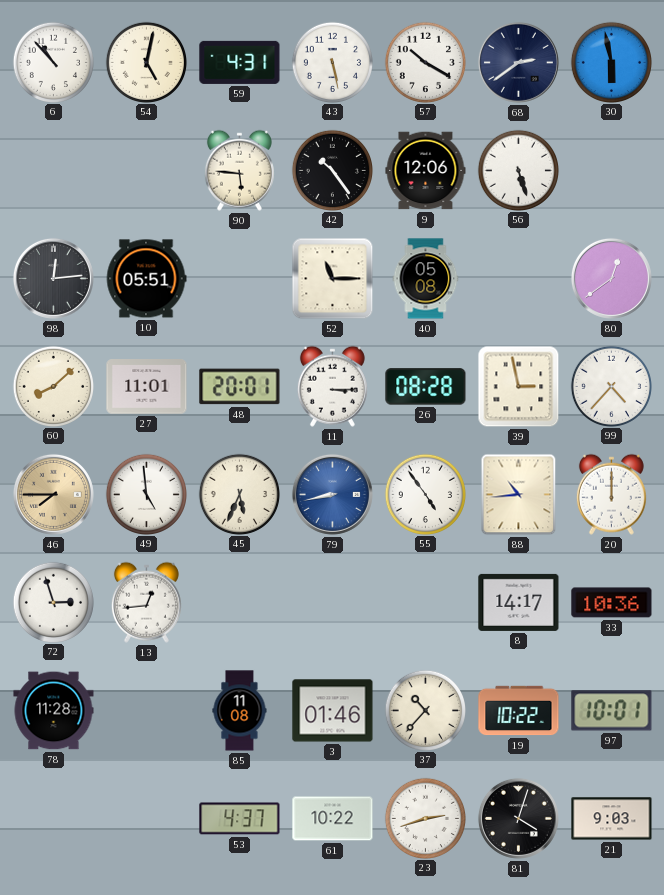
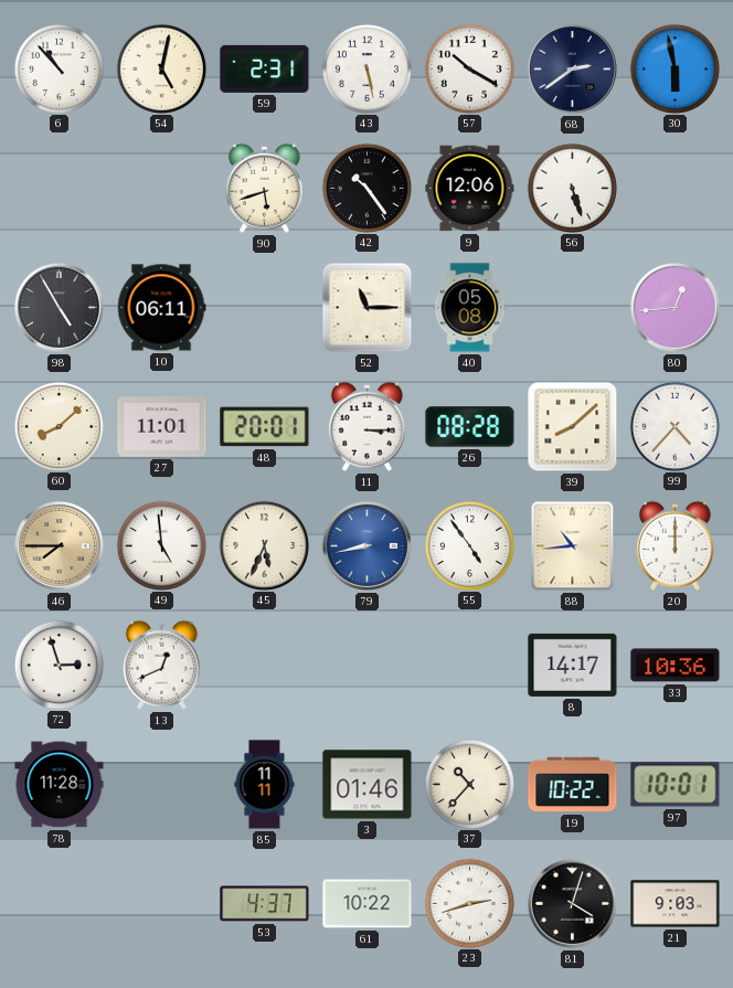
59: 4:31 -> 2:31
90: 5:46 -> 5:42
98: 12:14 -> 4:55
10: 05:51 -> 06:11
80: 12:39 -> 12:44
39: 2:58 -> 8:08
13: 12:44 -> 12:41
85: 11:08 -> 11:11
